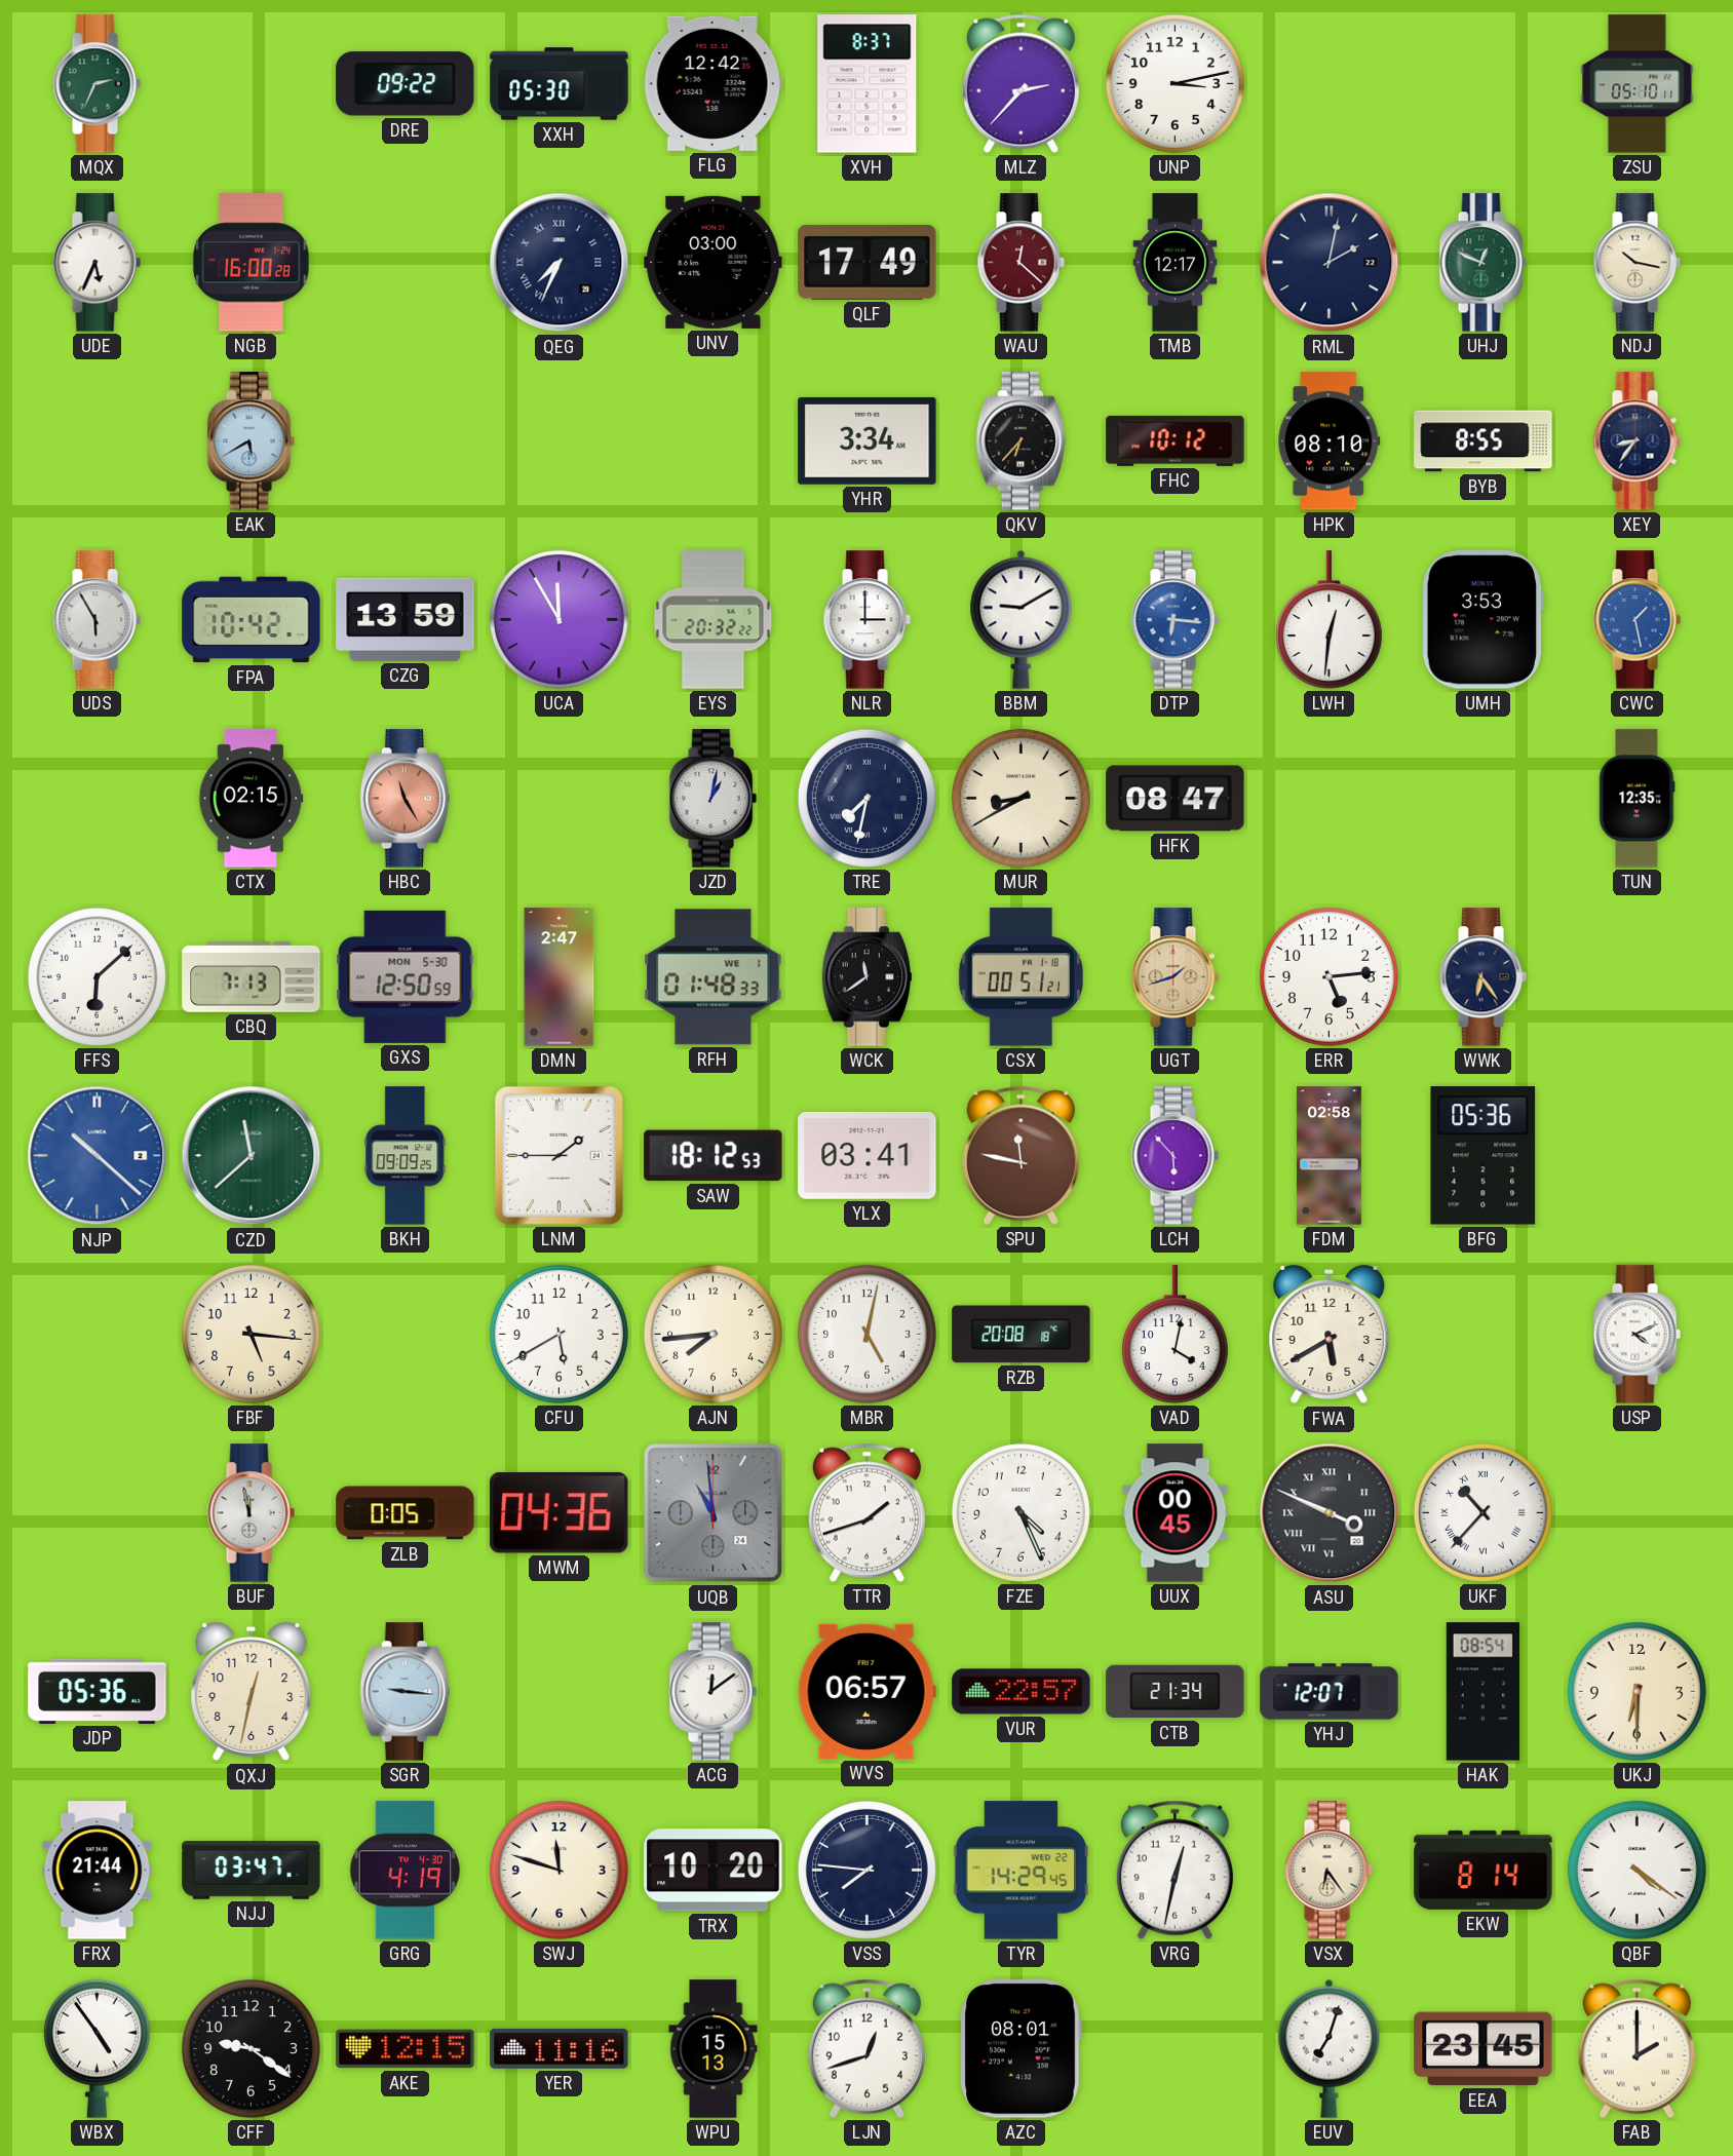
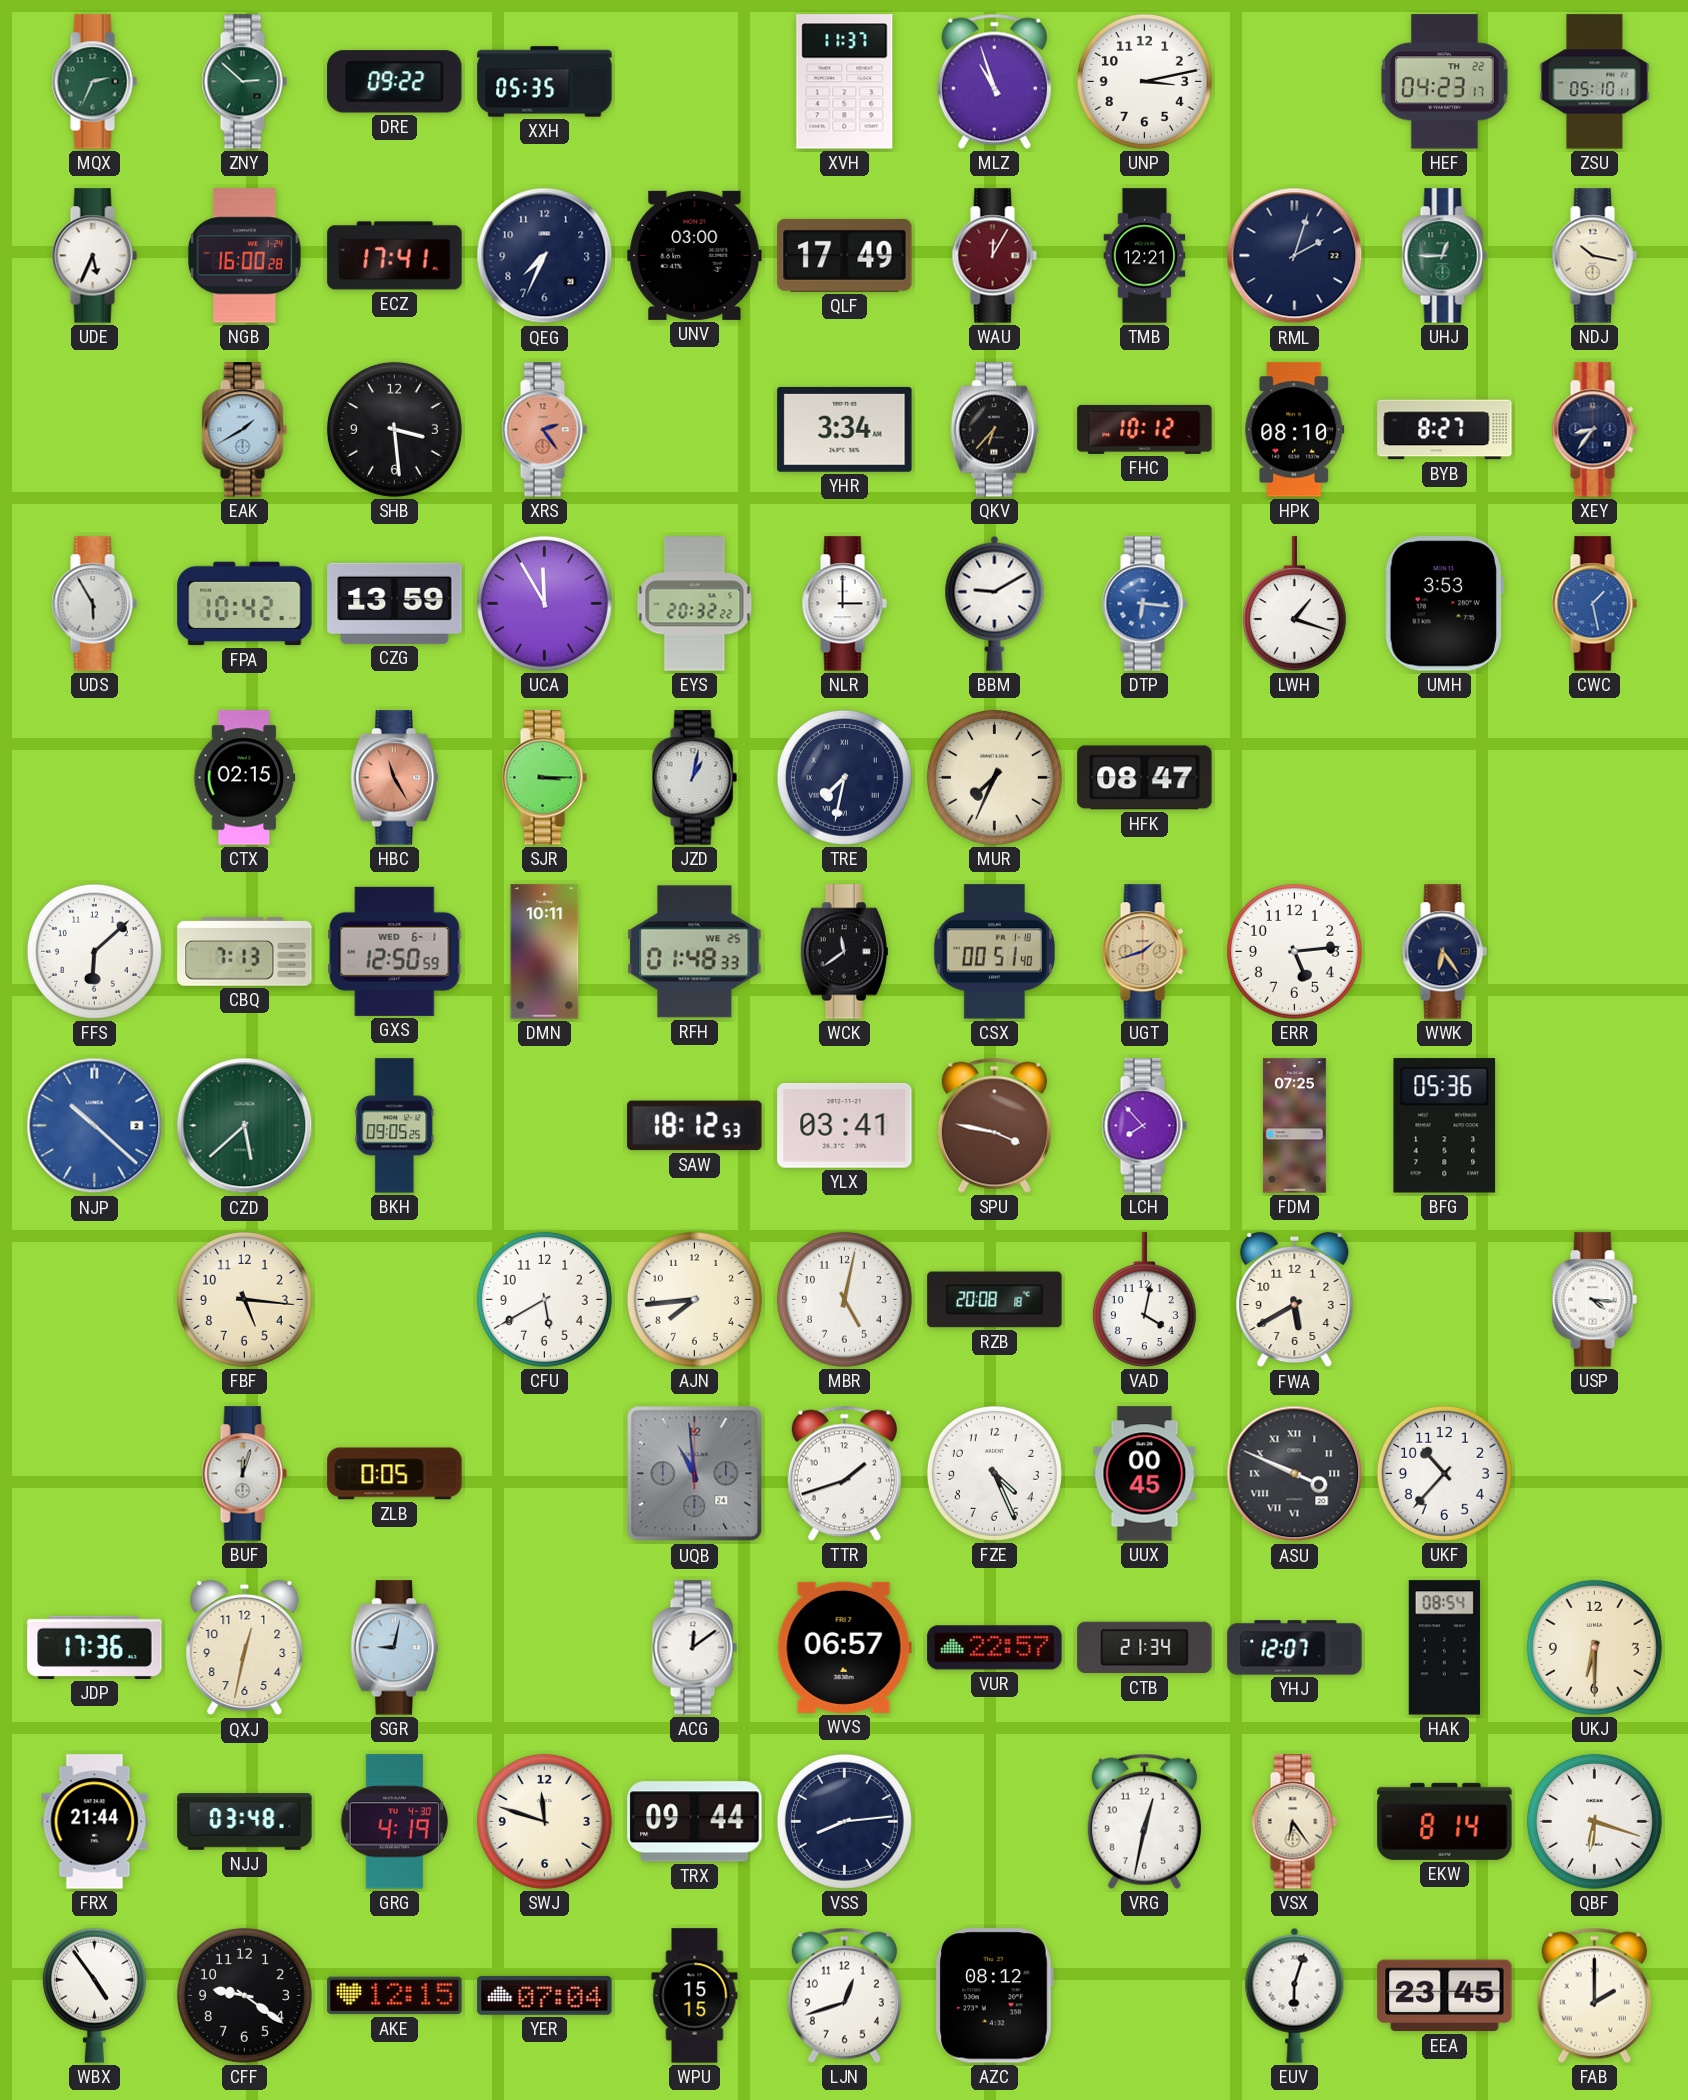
ZNY: none -> 2:52
XXH: 05:30 -> 05:35
FLG: 12:42 -> none
XVH: 8:37 -> 11:37
MLZ: 2:37 -> 10:57
HEF: none -> 04:23
ECZ: none -> 17:41
QEG numerals: Roman -> Arabic
WAU: 12:22 -> 12:05
TMB: 12:17 -> 12:21
RML: 2:02 -> 2:03
UHJ: 12:49 -> 12:45
EAK: 5:40 -> 1:40
SHB: none -> 3:29
XRS: none -> 2:24
BYB: 8:55 -> 8:27
LWH: 12:31 -> 1:18
SJR: none -> 3:15
MUR: 8:40 -> 7:34
TUN: 12:35 -> none
GXS date: MON 5-30 -> WED 6-1
DMN: 2:47 -> 10:11
RFH date: WE 1 -> WE 25
CSX: 00:51:21 -> 00:51:40
CZD: 11:38 -> 5:38
BKH: 09:09 -> 09:05
LNM: 1:45 -> none
SPU: 11:47 -> 3:47
LCH: 5:53 -> 7:53
FDM: 02:58 -> 07:25
USP: 4:11 -> 4:16
BUF: 11:58 -> 12:03
MWM: 04:36 -> none
UKF numerals: Roman -> Arabic
JDP: 05:36 -> 17:36
SGR: 9:16 -> 9:02
NJJ: 03:47 -> 03:48
TRX: 10:20 -> 09:44
VSS: 7:46 -> 8:14
TYR: 14:29 -> none
QBF: 4:21 -> 6:18
YER: 11:16 -> 07:04
WPU: 15:13 -> 15:15
AZC: 08:01 -> 08:12
EUV: 7:03 -> 6:03
